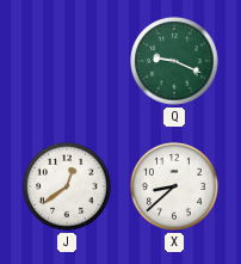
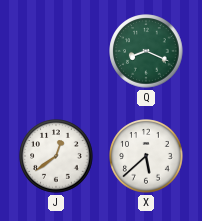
Q: 9:19 -> 8:19
X: 8:38 -> 5:38
